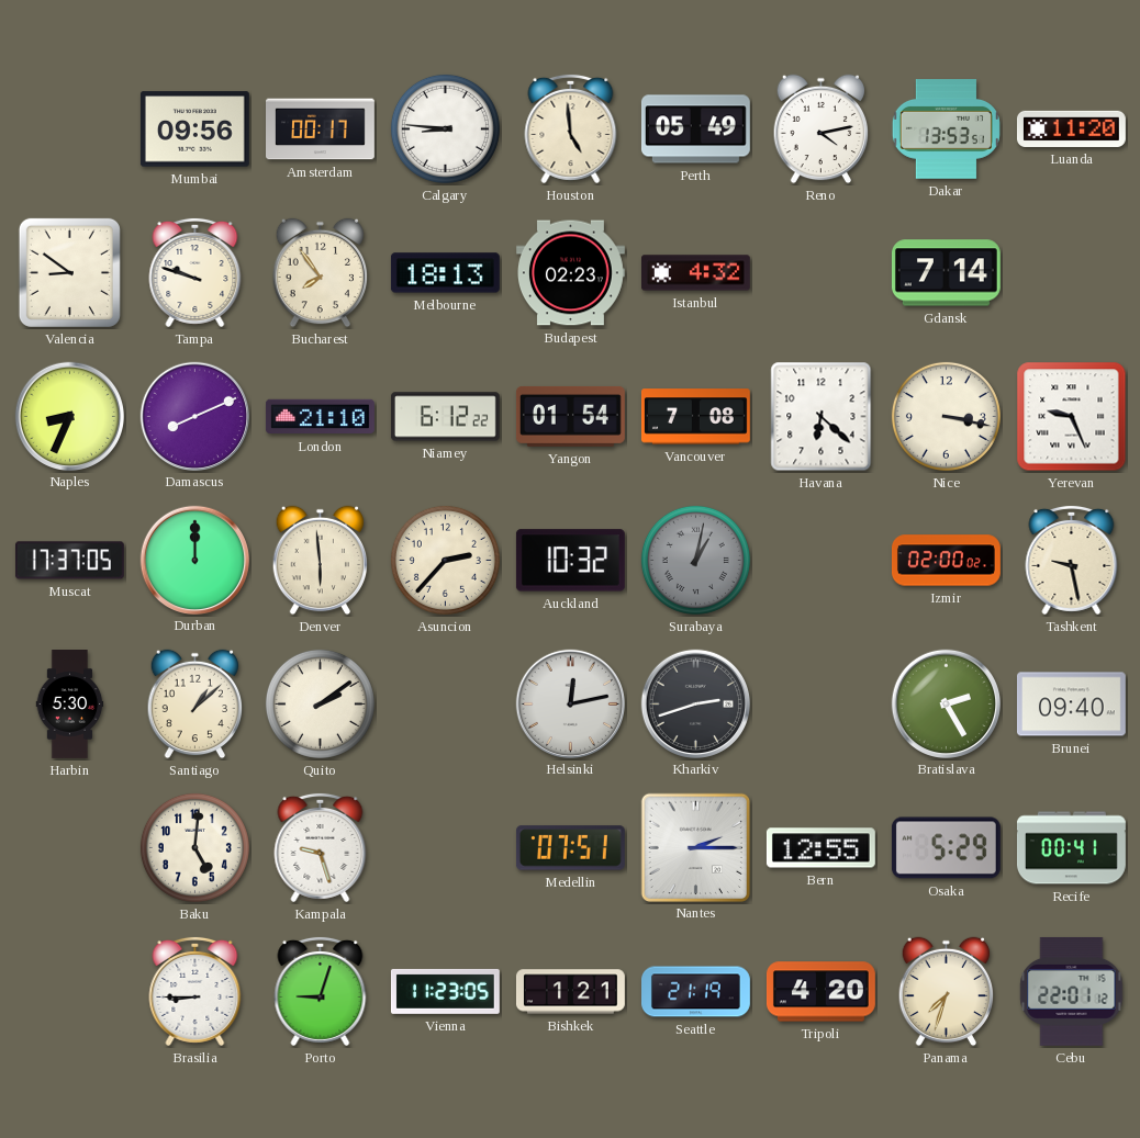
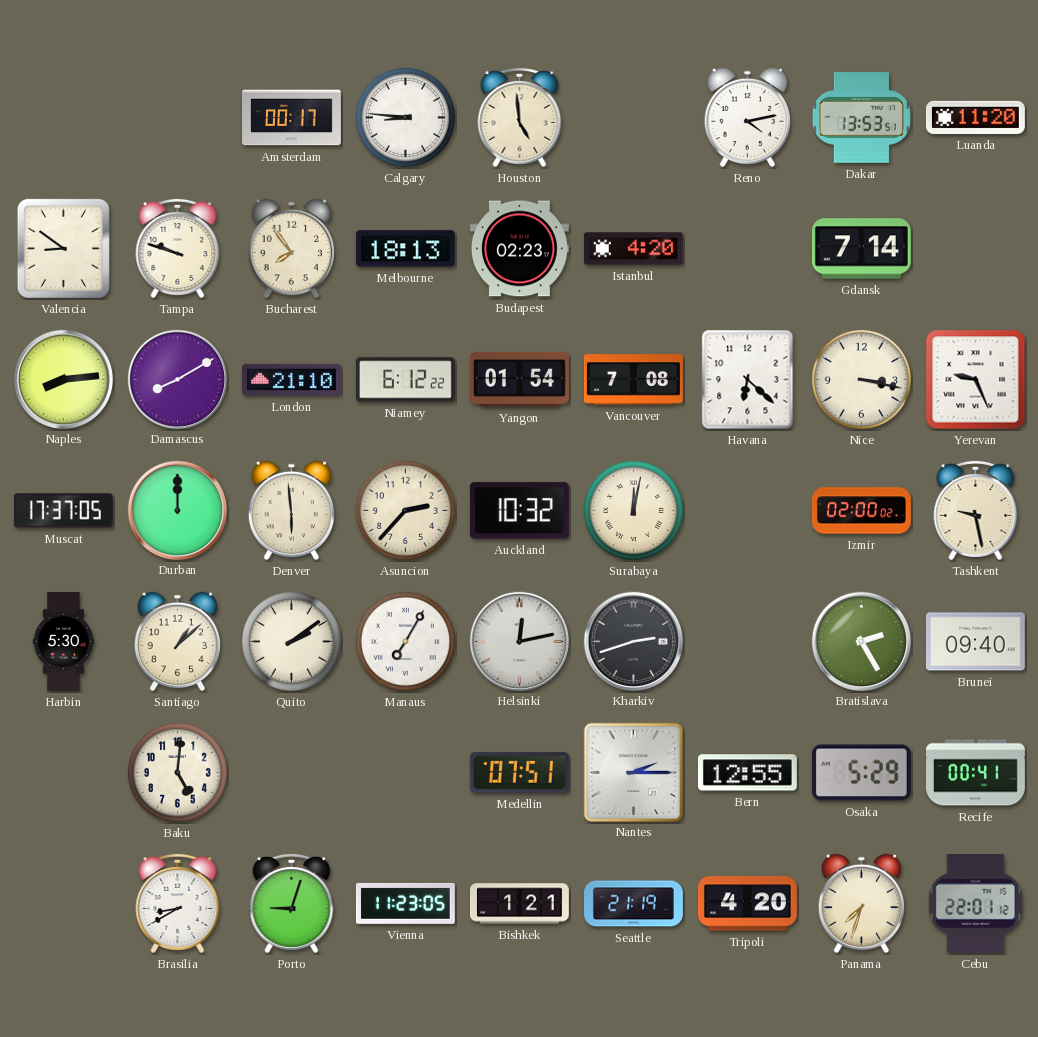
Mumbai: 09:56 -> none
Perth: 05:49 -> none
Istanbul: 4:32 -> 4:20
Naples: 8:34 -> 8:14
Damascus: 8:11 -> 8:10
Surabaya: 1:02 -> 12:02
Surabaya dial: grey -> cream
Manaus: none -> 7:05
Kampala: 9:27 -> none
Brasilia: 8:45 -> 8:40
